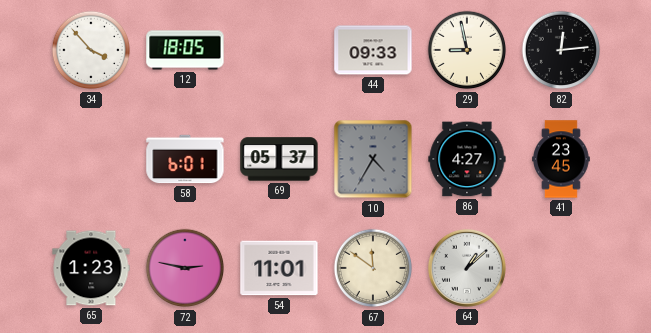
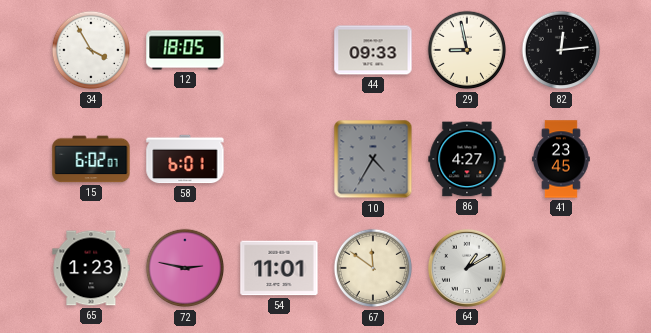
34: 3:53 -> 3:55
15: none -> 6:02
69: 05:37 -> none
64: 1:08 -> 1:10
